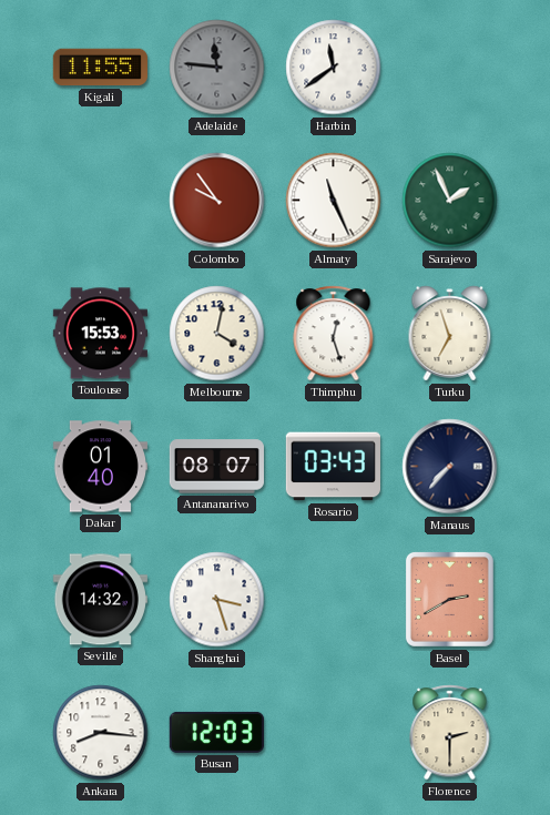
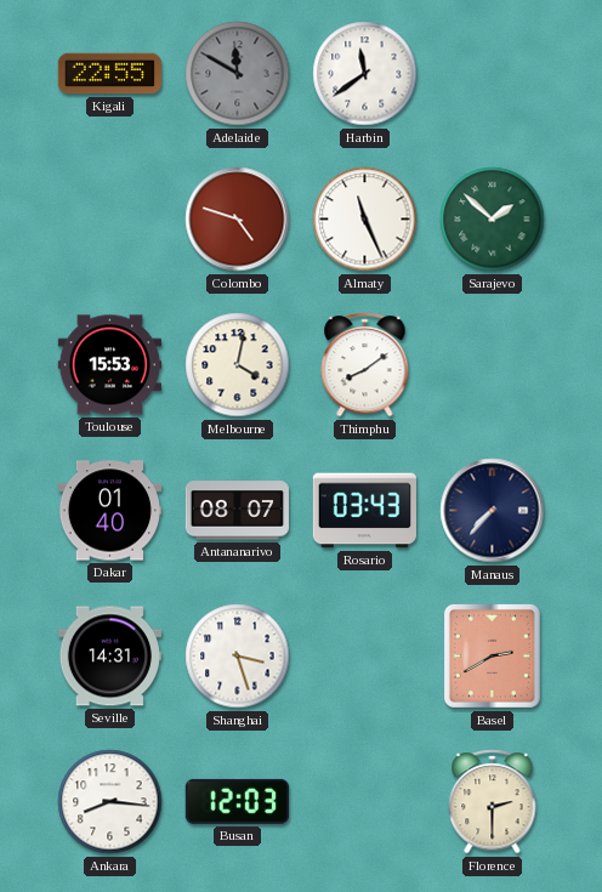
Kigali: 11:55 -> 22:55
Adelaide: 11:46 -> 11:50
Colombo: 9:54 -> 4:48
Sarajevo: 1:56 -> 1:52
Thimphu: 12:27 -> 8:09
Turku: 6:57 -> none
Seville: 14:32 -> 14:31
